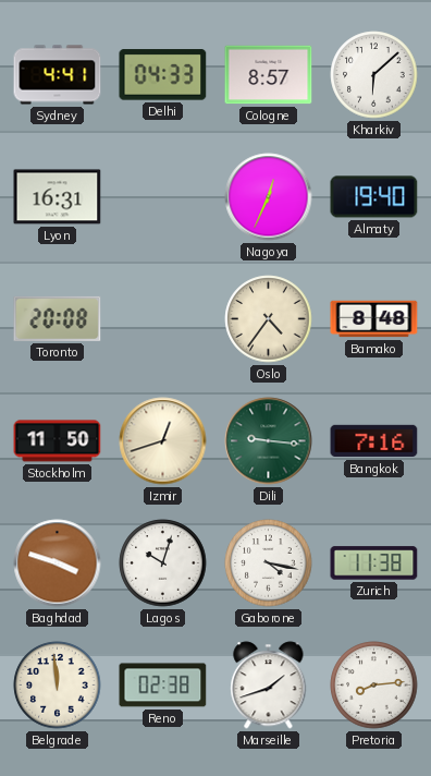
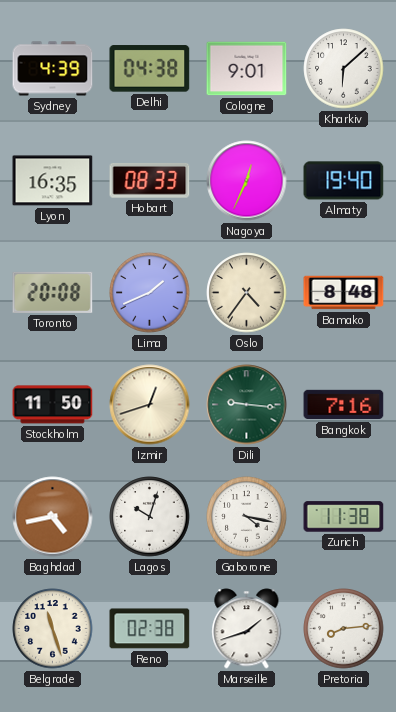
Sydney: 4:41 -> 4:39
Delhi: 04:33 -> 04:38
Cologne: 8:57 -> 9:01
Lyon: 16:31 -> 16:35
Hobart: none -> 08:33
Lima: none -> 1:41
Baghdad: 3:48 -> 4:43
Belgrade: 11:59 -> 11:27
